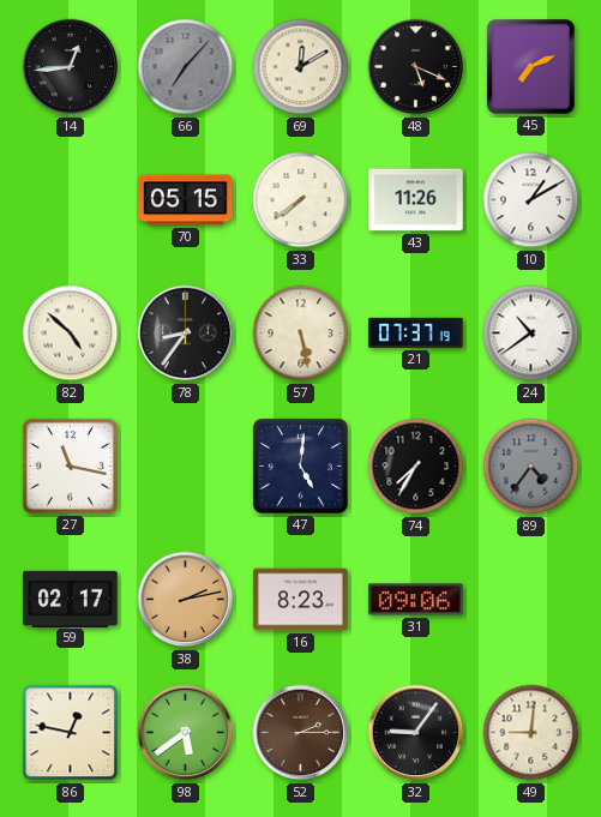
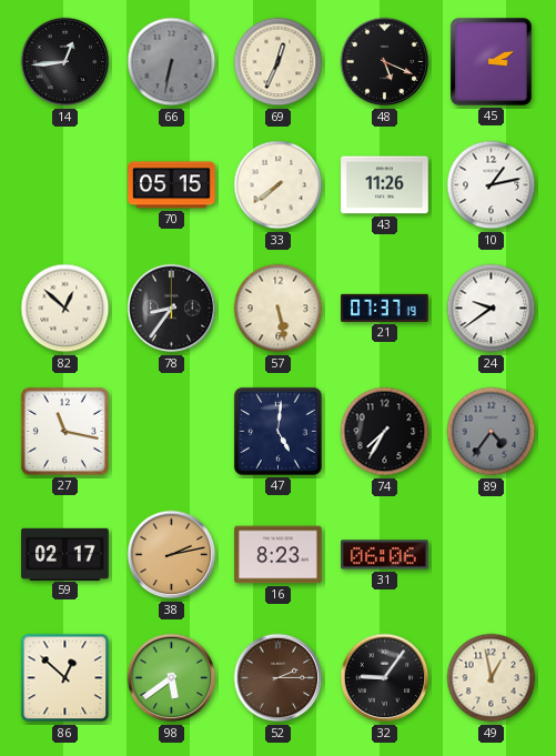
66: 7:07 -> 6:32
69: 12:10 -> 12:34
45: 7:11 -> 3:11
10: 1:10 -> 1:13
82: 4:52 -> 12:52
24: 10:39 -> 9:39
31: 09:06 -> 06:06
86: 12:47 -> 12:52
49: 9:01 -> 12:58
